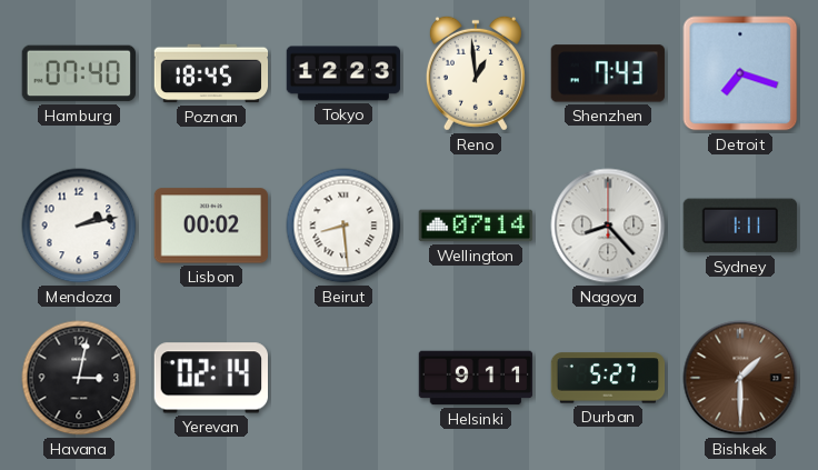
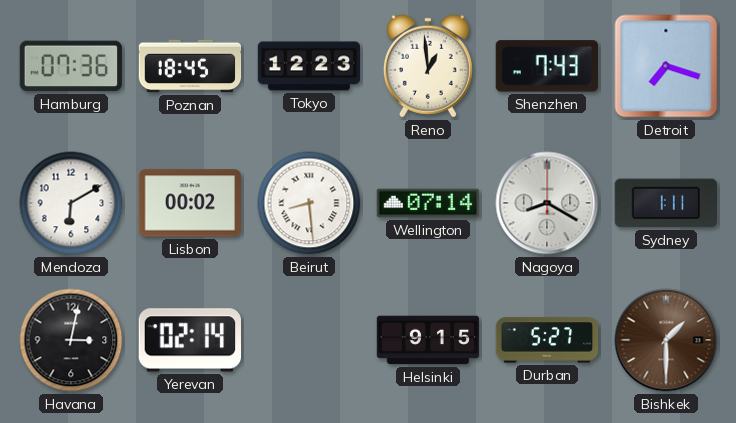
Hamburg: 07:40 -> 07:36
Mendoza: 2:13 -> 6:10
Nagoya: 8:23 -> 8:20
Helsinki: 9:11 -> 9:15
